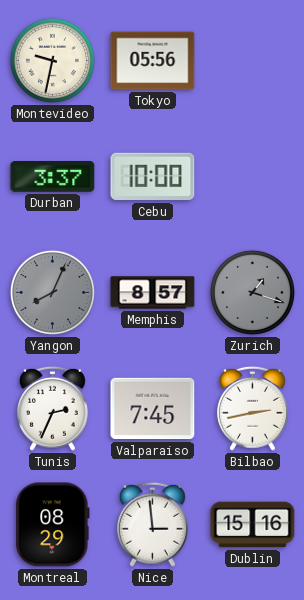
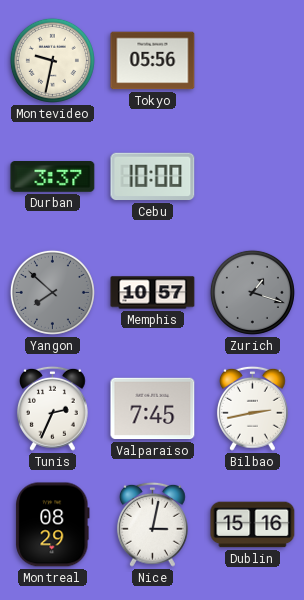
Yangon: 8:04 -> 7:52
Memphis: 8:57 -> 10:57
Nice: 2:59 -> 3:02
